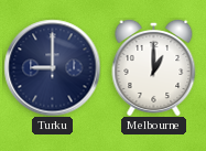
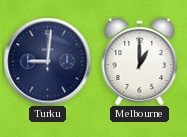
Turku: 9:00 -> 9:01
